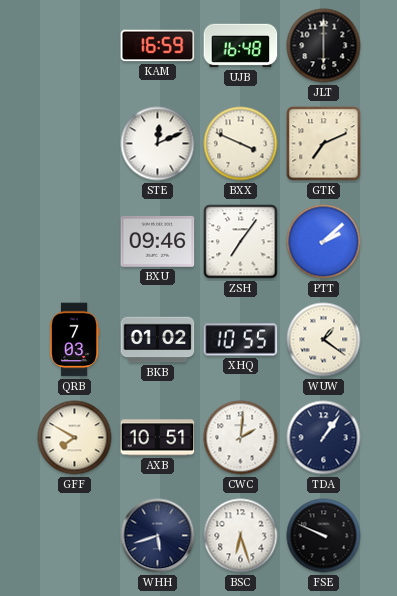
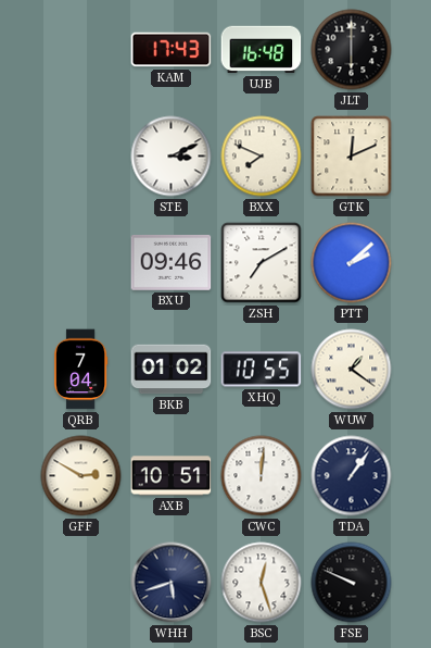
KAM: 16:59 -> 17:43
STE: 12:11 -> 3:11
BXX: 3:49 -> 7:49
GTK: 7:11 -> 12:11
ZSH: 7:06 -> 7:10
QRB: 7:03 -> 7:04
GFF: 7:50 -> 2:50
CWC: 2:01 -> 12:01
BSC: 6:27 -> 12:27
